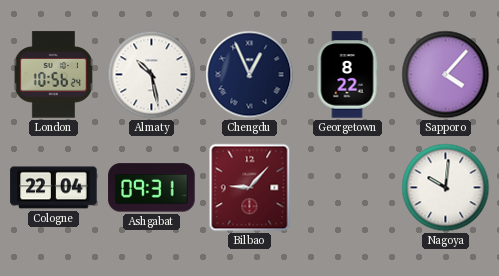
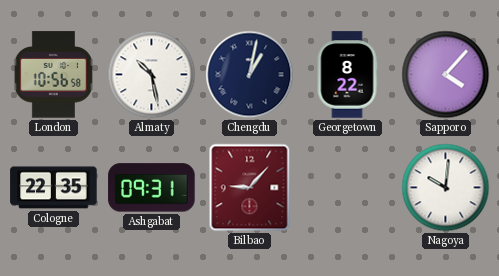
London: 10:56:24 -> 10:56:58
Chengdu: 12:56 -> 1:02
Cologne: 22:04 -> 22:35
